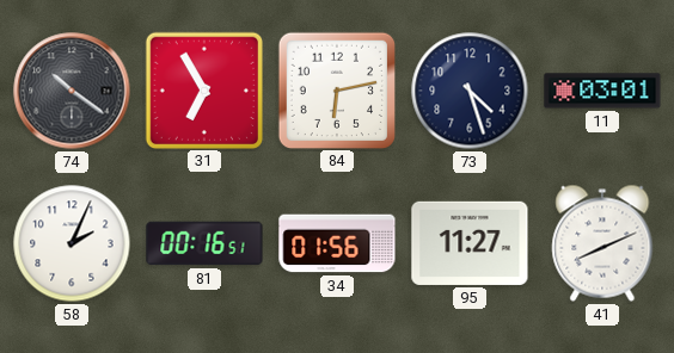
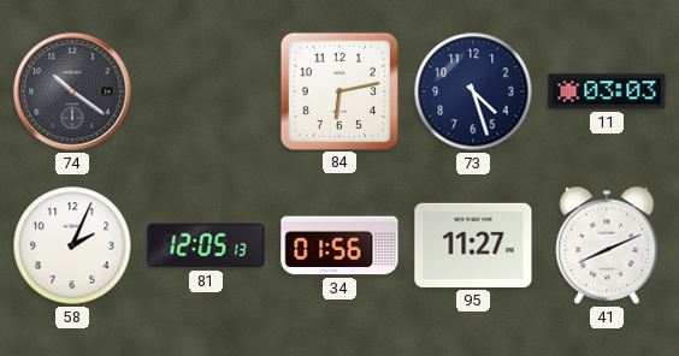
31: 6:55 -> none
11: 03:01 -> 03:03
81: 00:16 -> 12:05
